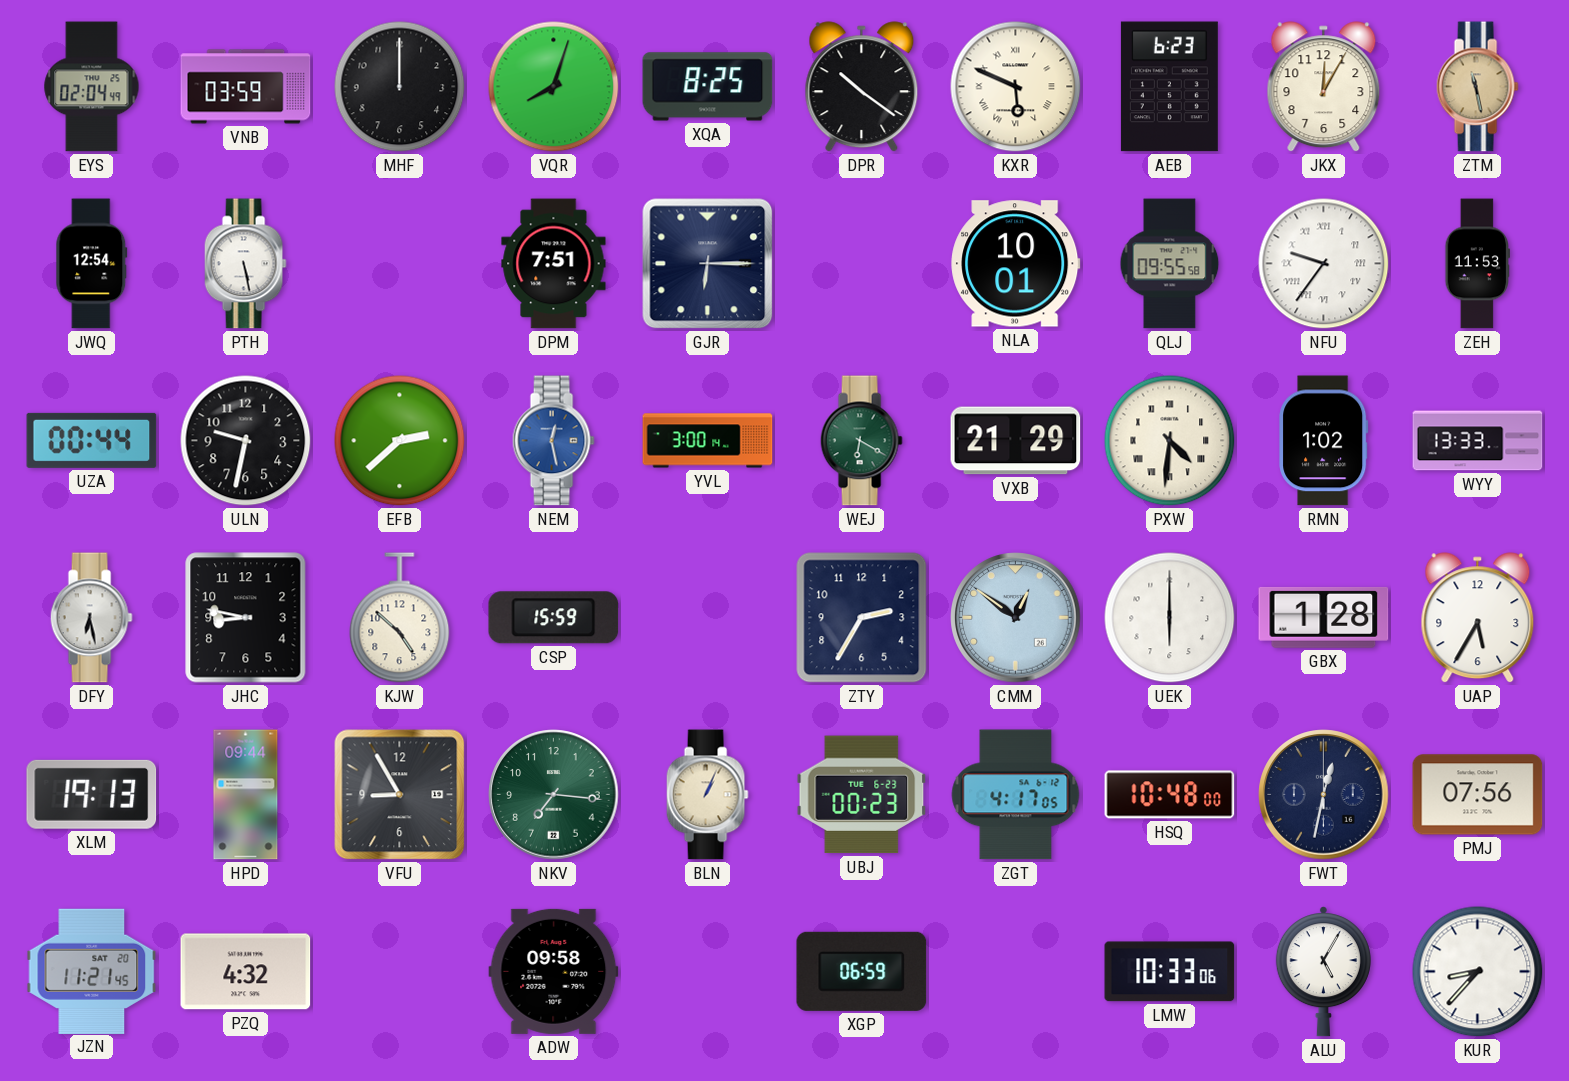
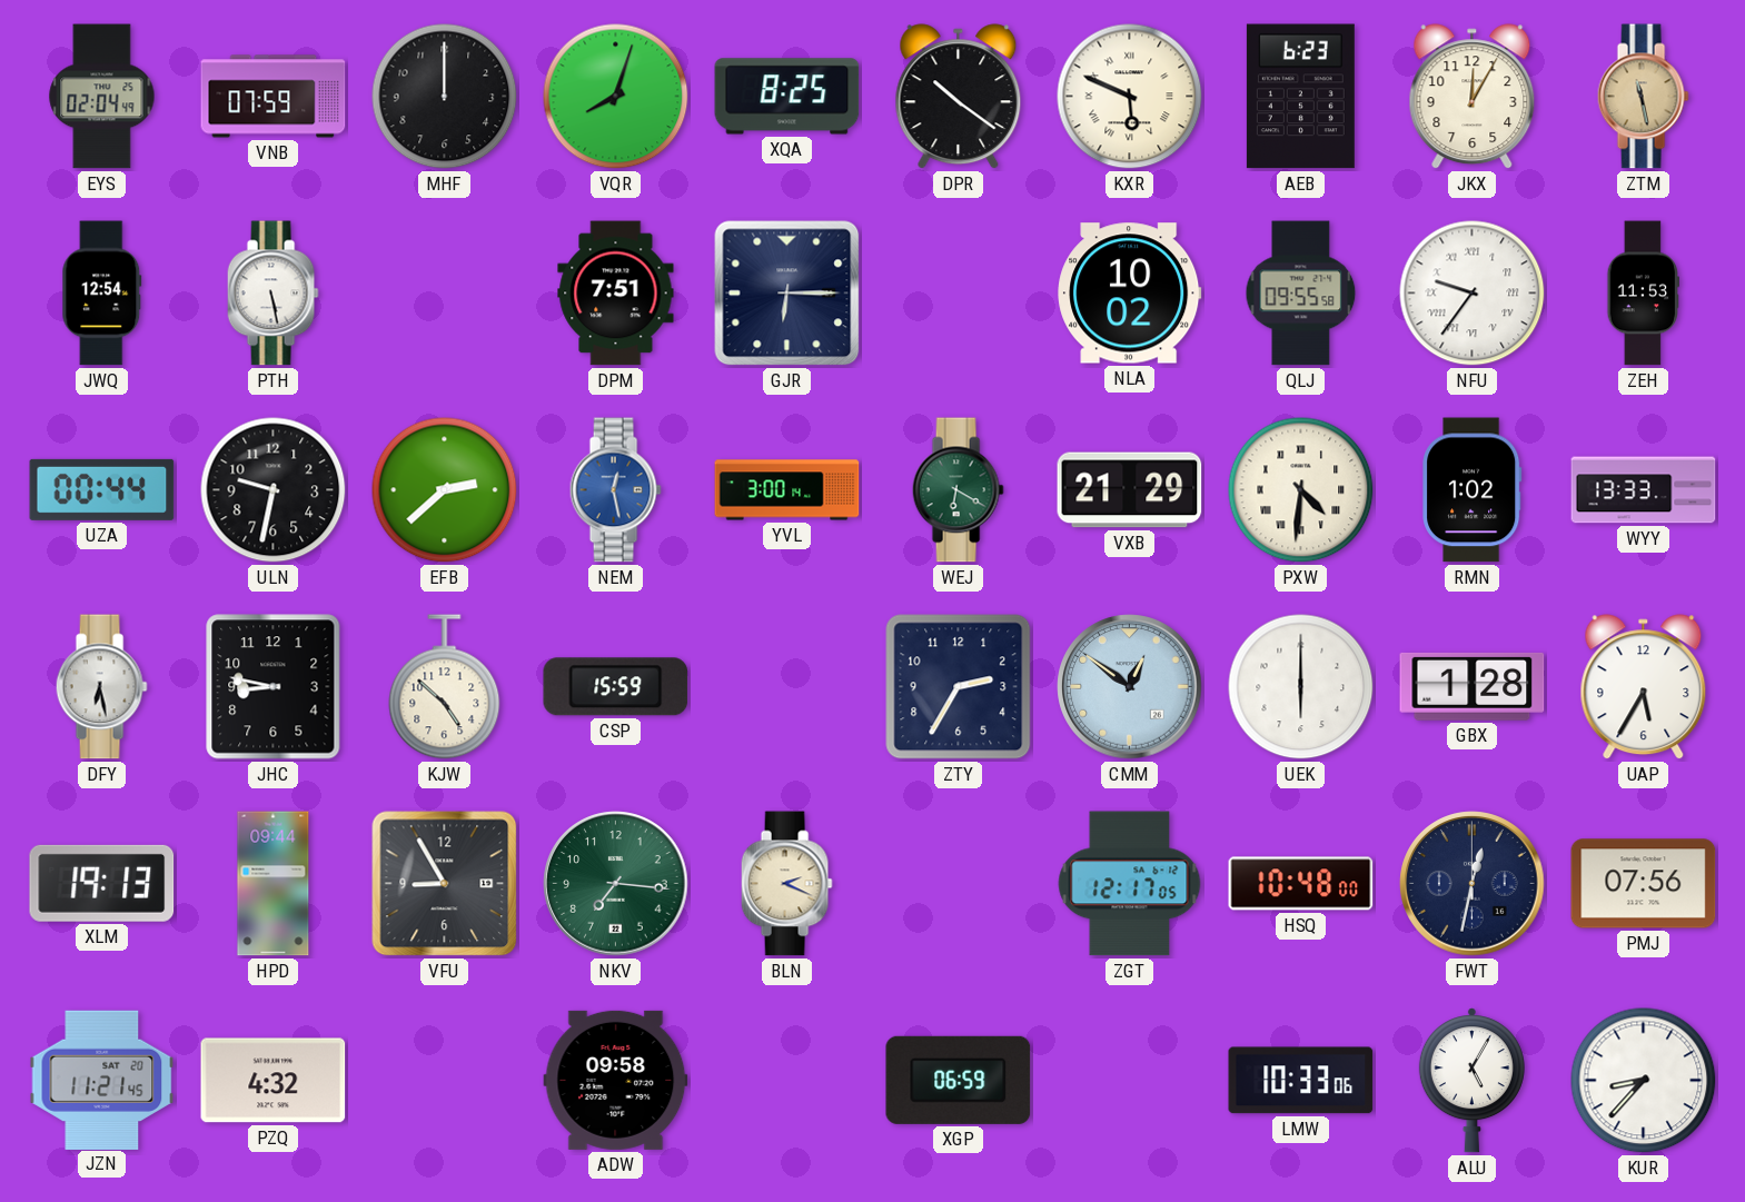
VNB: 03:59 -> 07:59
NLA: 10:01 -> 10:02
BLN: 1:04 -> 2:19
UBJ: 00:23 -> none
ZGT: 4:17 -> 12:17
